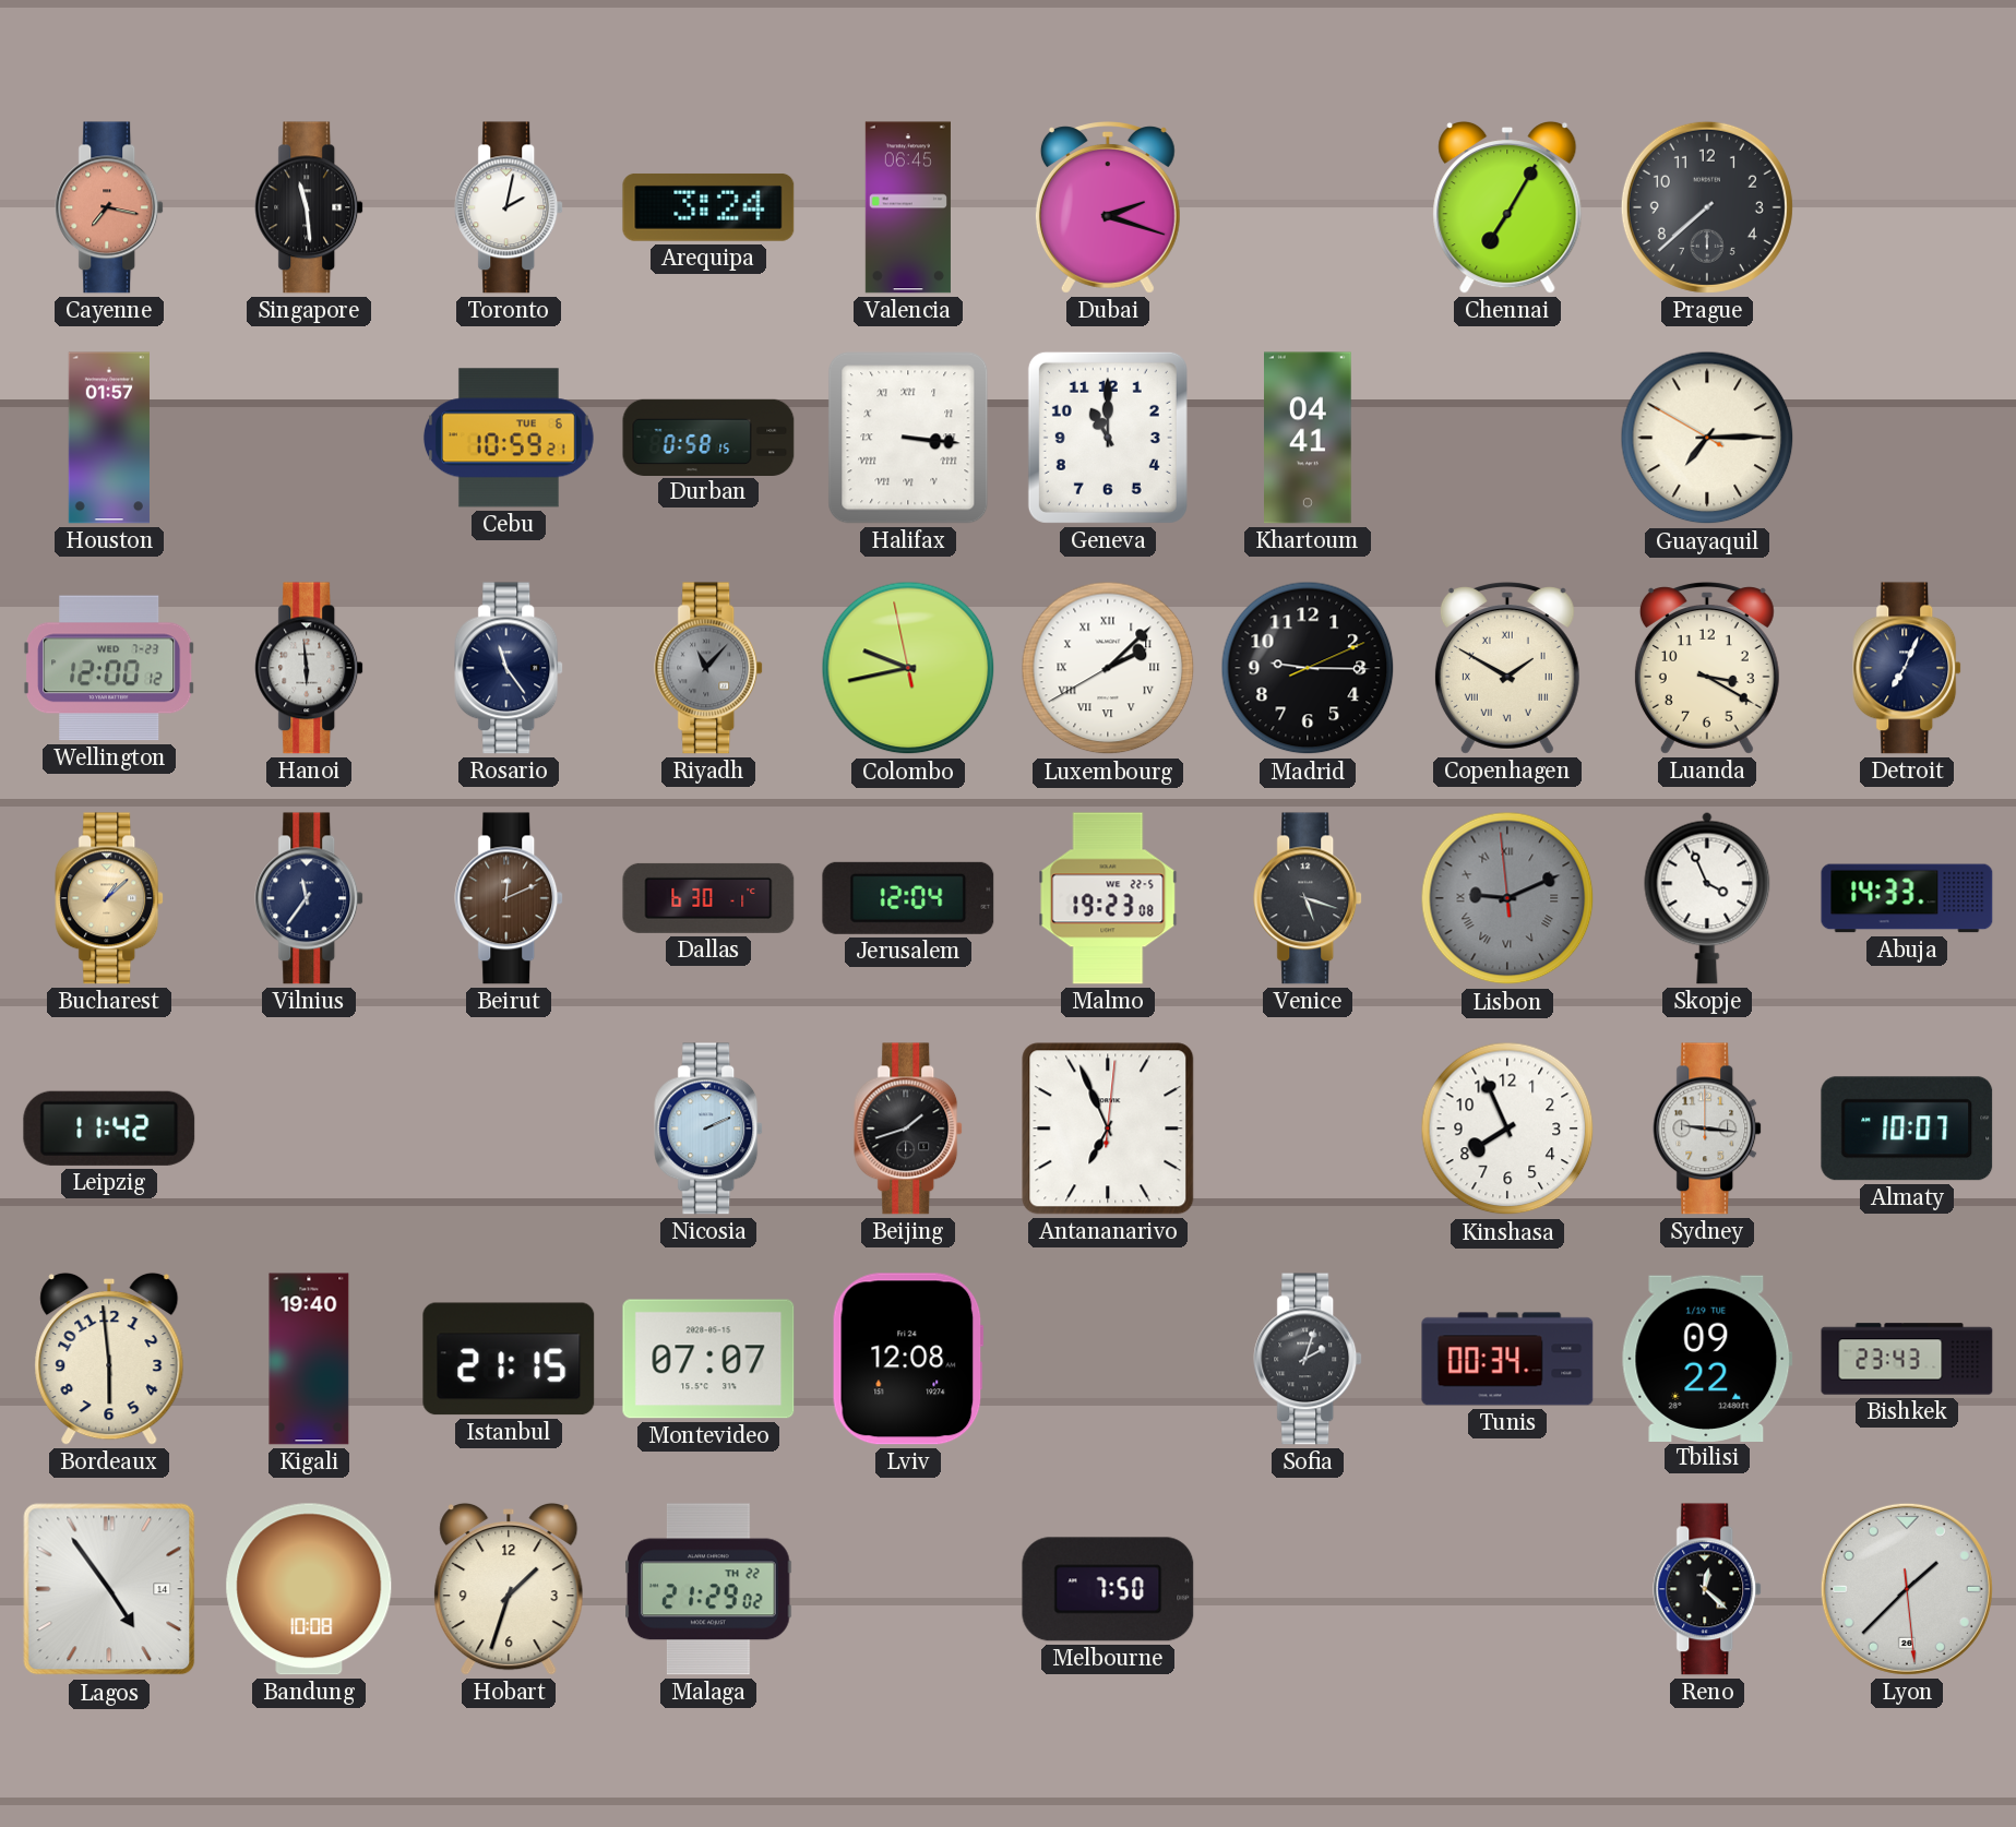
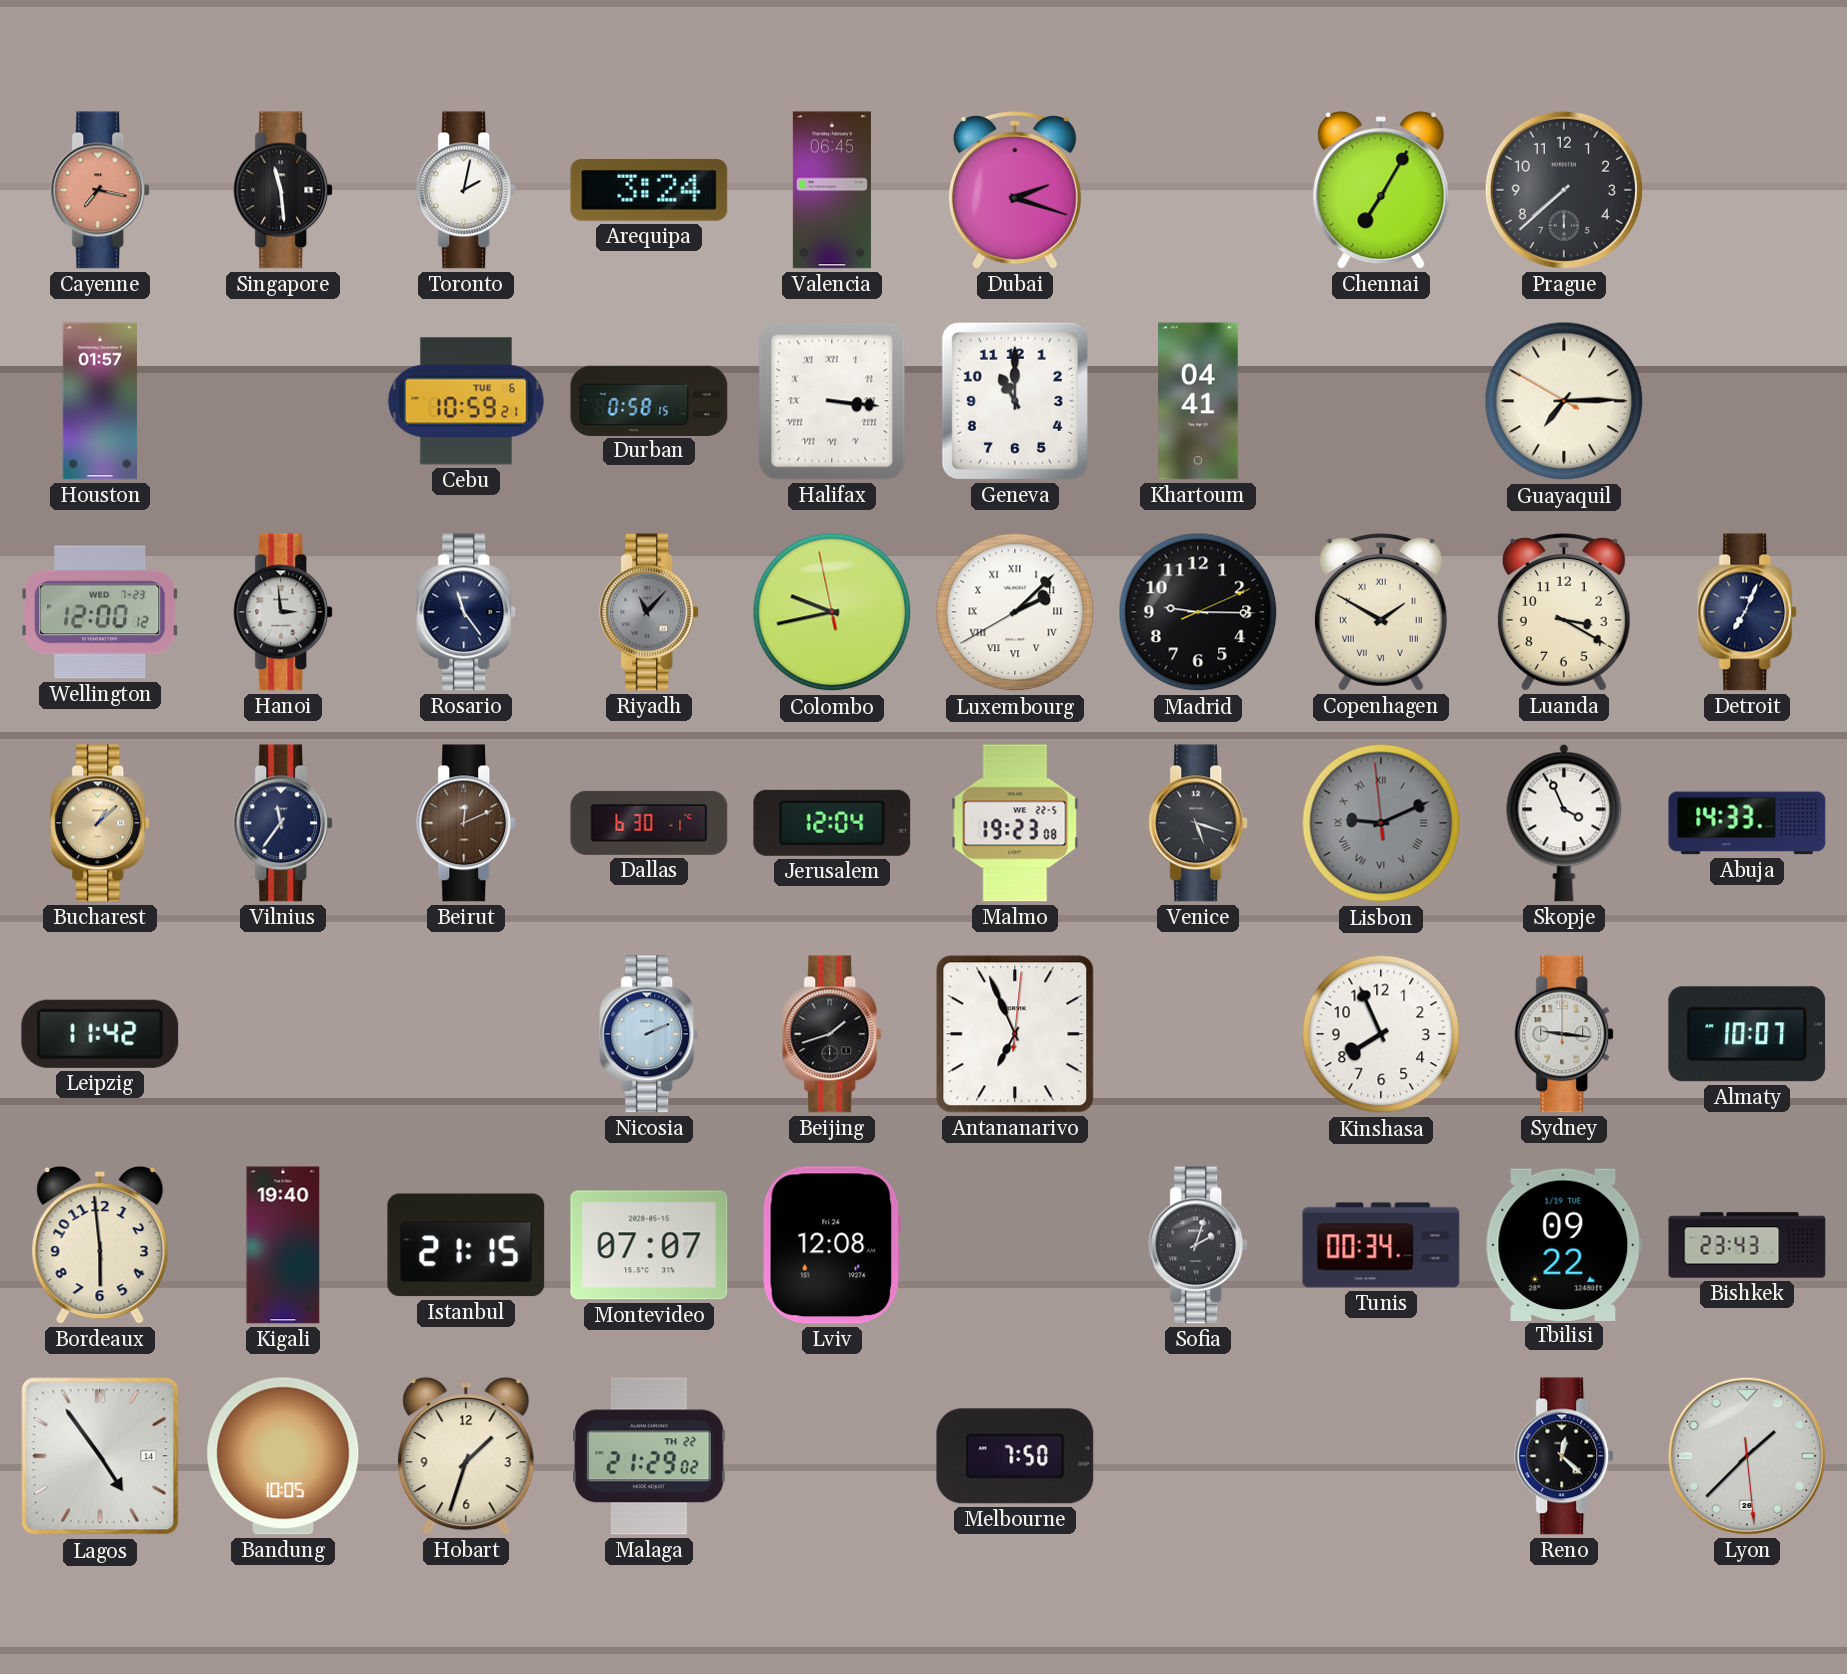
Hanoi: 5:59 -> 2:59
Bandung: 10:08 -> 10:05
